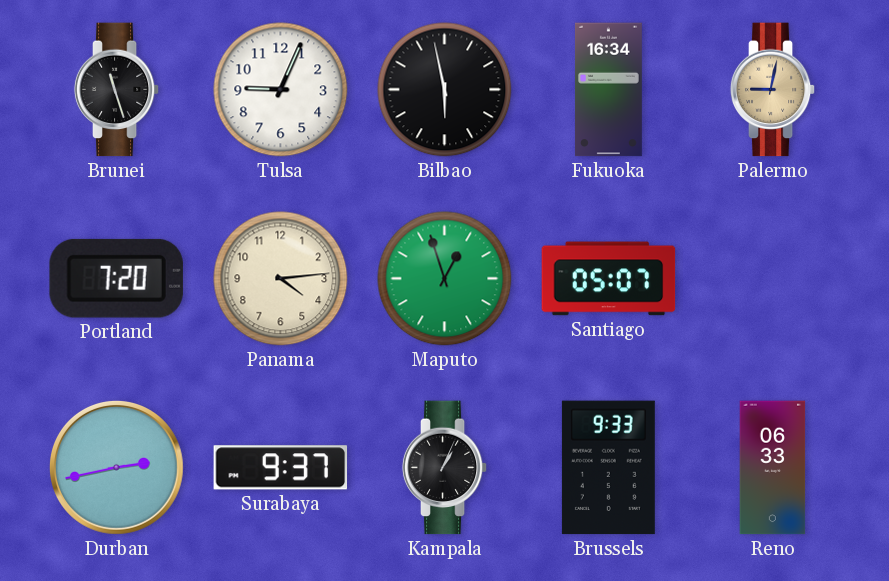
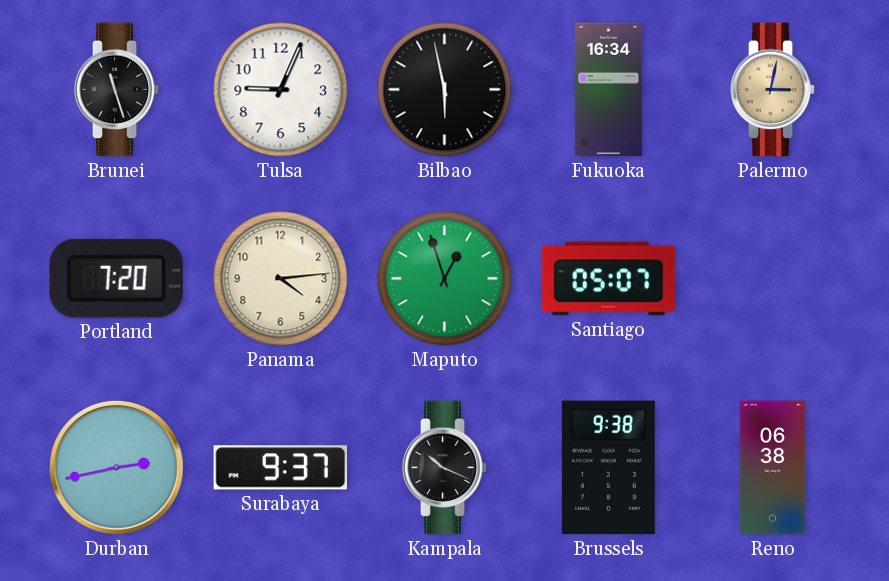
Palermo: 9:02 -> 3:02
Kampala: 1:04 -> 10:19
Brussels: 9:33 -> 9:38
Reno: 06:33 -> 06:38
